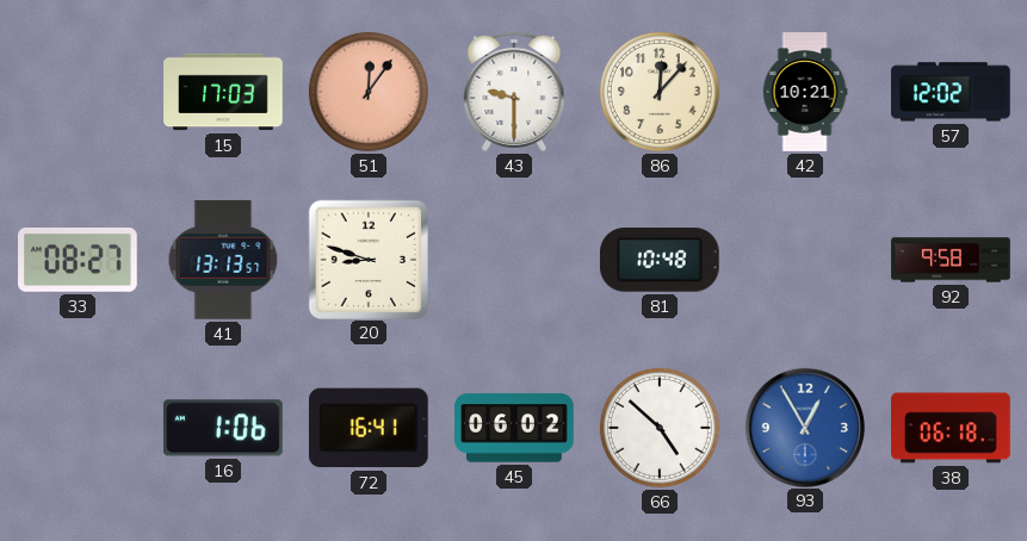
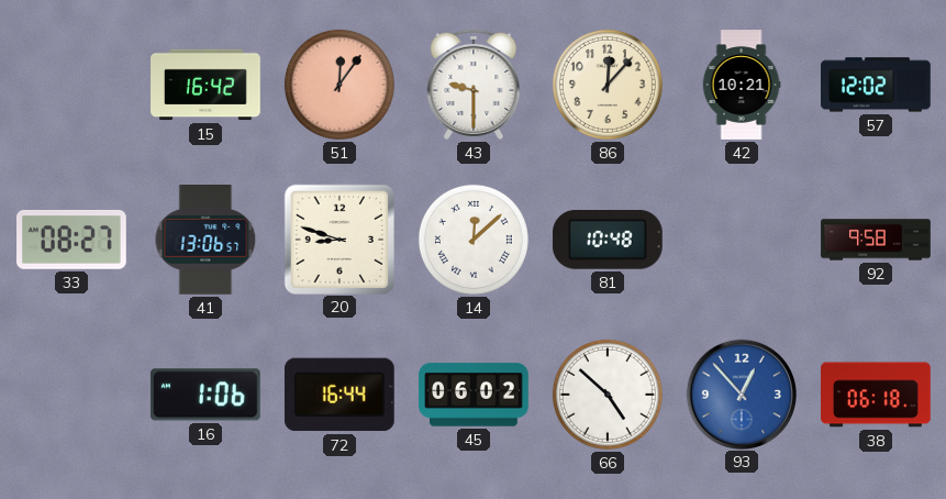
15: 17:03 -> 16:42
41: 13:13 -> 13:06
14: none -> 12:08
72: 16:41 -> 16:44
93: 12:55 -> 12:53
